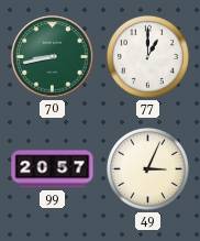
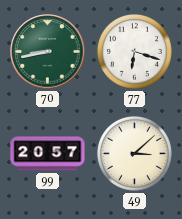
77: 1:00 -> 6:18
49: 3:04 -> 3:08
